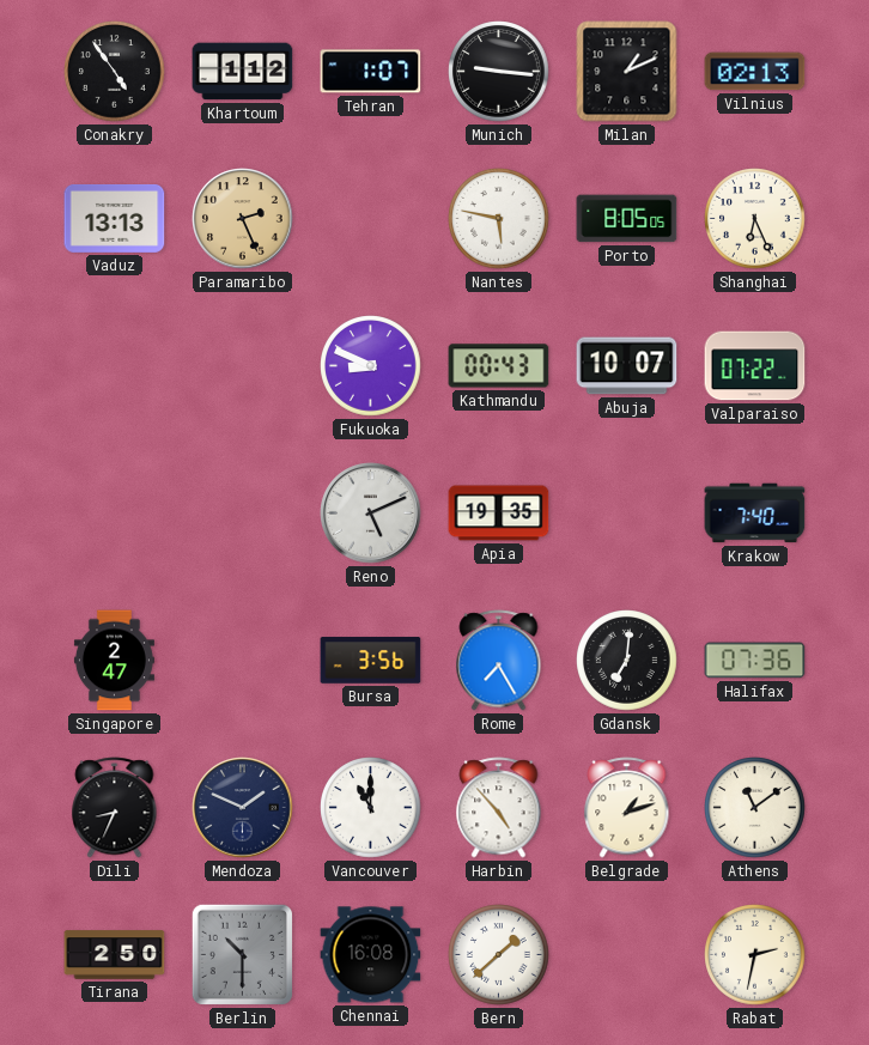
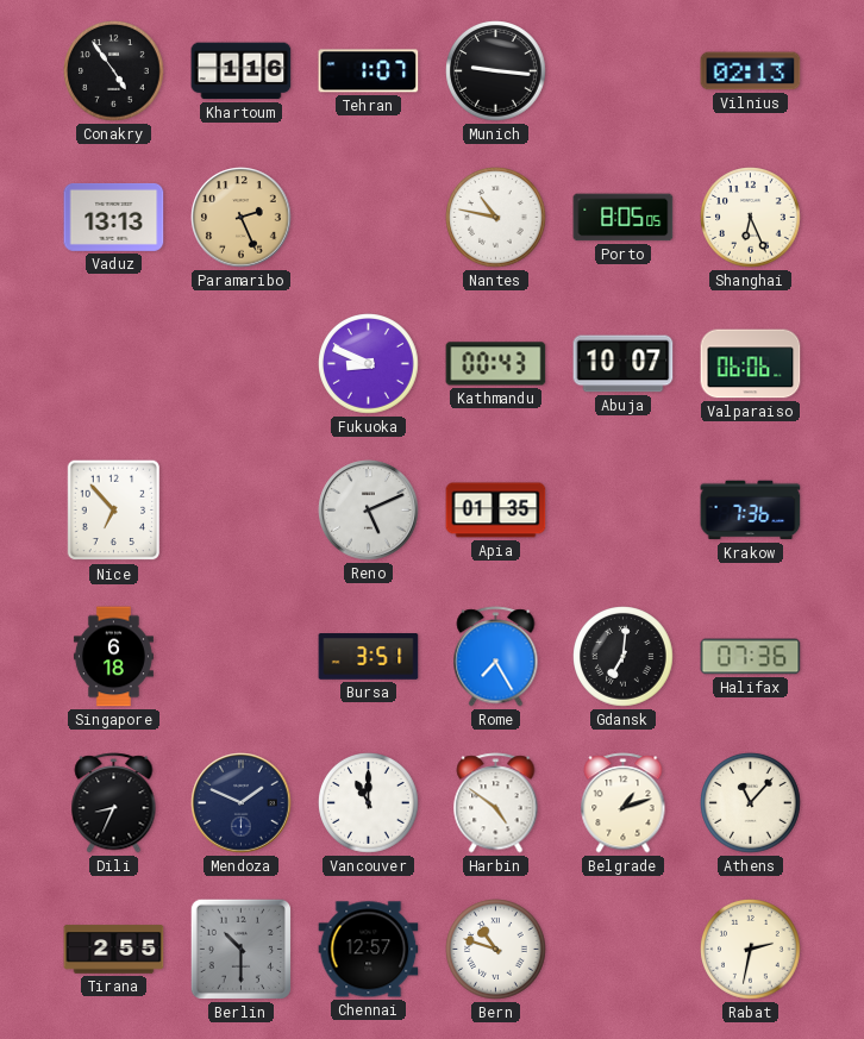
Khartoum: 1:12 -> 1:16
Milan: 1:11 -> none
Nantes: 5:47 -> 10:47
Valparaiso: 07:22 -> 06:06
Nice: none -> 6:53
Apia: 19:35 -> 01:35
Krakow: 7:40 -> 7:36
Singapore: 2:47 -> 6:18
Bursa: 3:56 -> 3:51
Harbin: 4:53 -> 4:51
Athens: 11:09 -> 11:07
Tirana: 2:50 -> 2:55
Chennai: 16:08 -> 12:57
Bern: 1:38 -> 10:48
